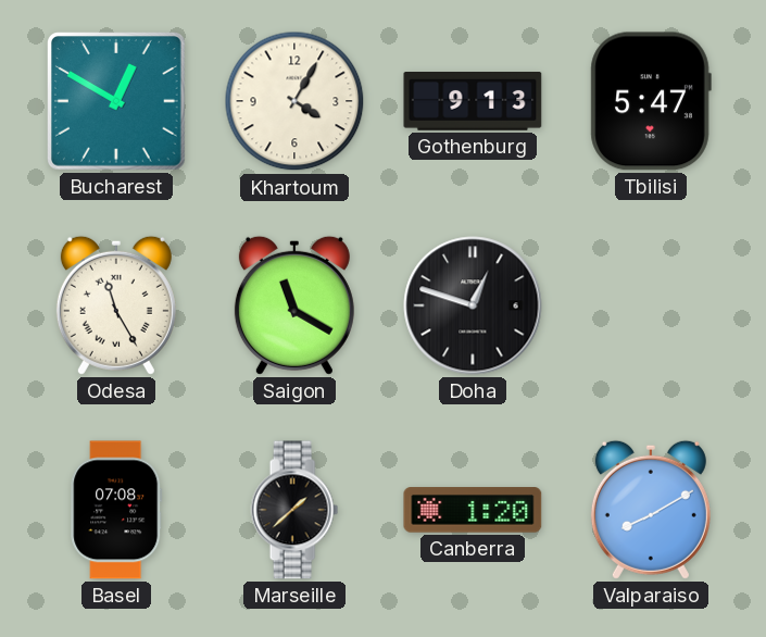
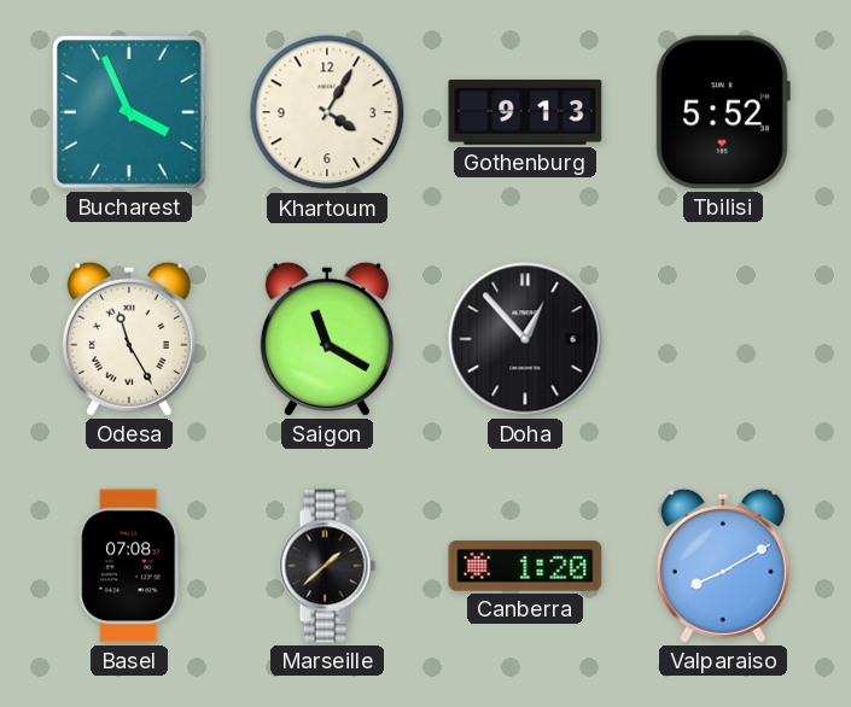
Bucharest: 12:50 -> 3:56
Tbilisi: 5:47 -> 5:52
Doha: 12:48 -> 12:53
